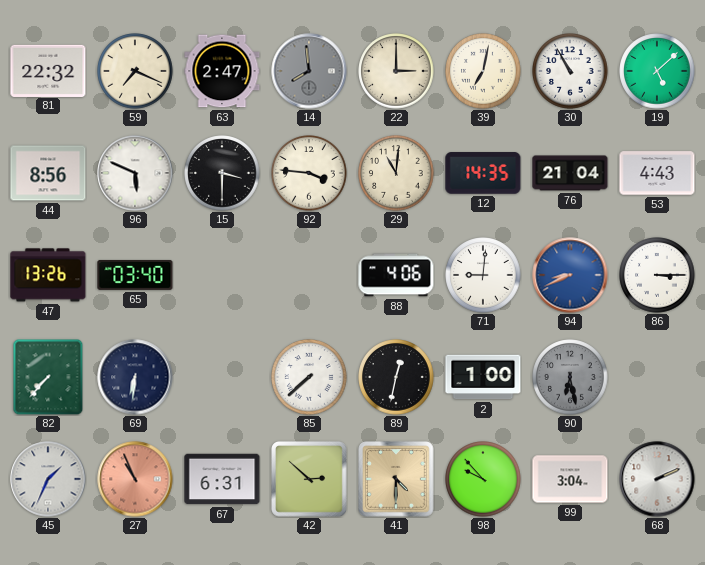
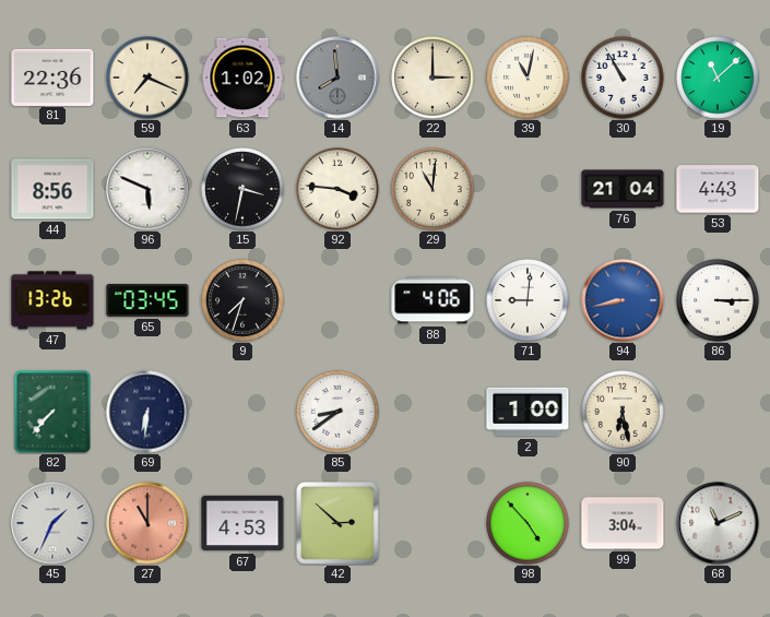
81: 22:32 -> 22:36
63: 2:47 -> 1:02
39: 7:02 -> 11:02
19: 5:08 -> 11:08
15: 3:30 -> 3:32
12: 14:35 -> none
65: 03:40 -> 03:45
9: none -> 7:33
94: 8:41 -> 8:43
85: 7:38 -> 8:39
89: 12:32 -> none
90 dial: grey -> cream
27: 10:56 -> 11:00
67: 6:31 -> 4:53
41: 4:30 -> none
98: 9:53 -> 4:53
68: 2:11 -> 11:11
